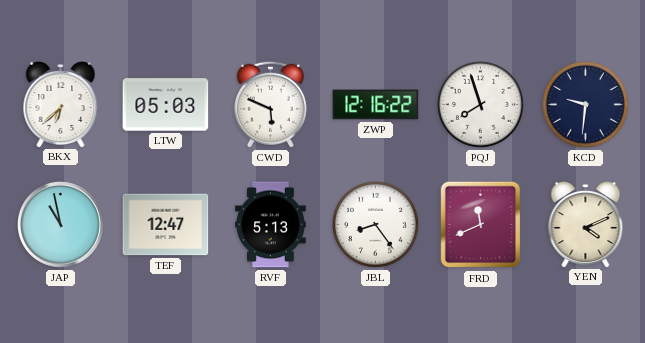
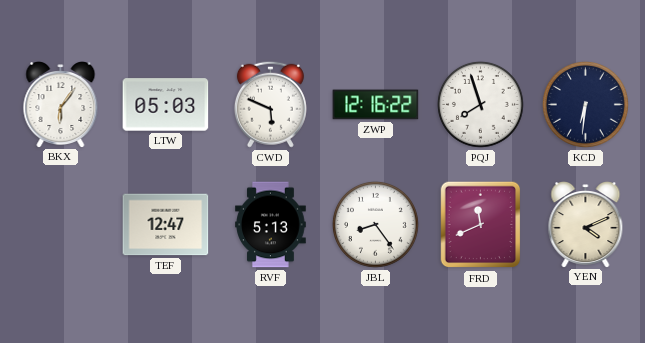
BKX: 6:38 -> 6:06
KCD: 9:31 -> 6:31
JAP: 10:58 -> none
